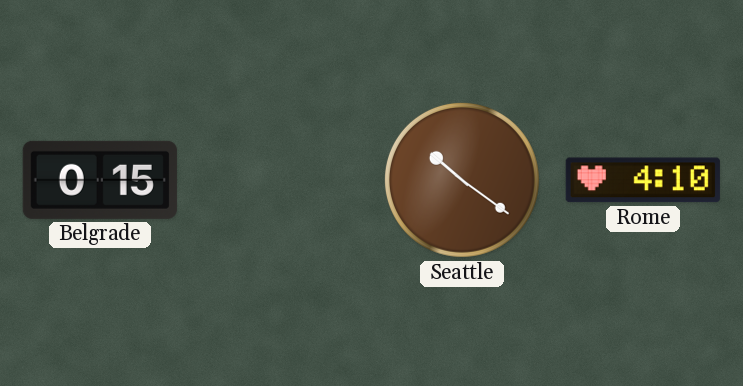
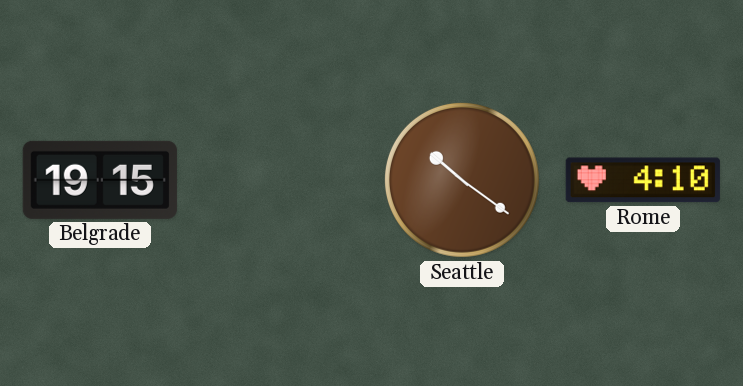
Belgrade: 0:15 -> 19:15
